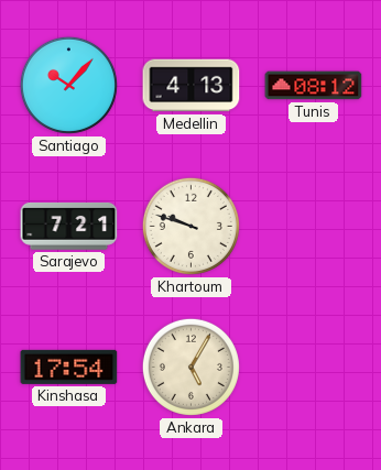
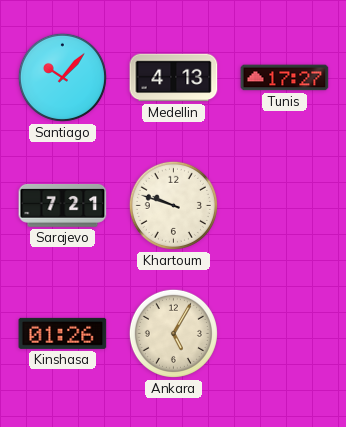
Tunis: 08:12 -> 17:27
Kinshasa: 17:54 -> 01:26
